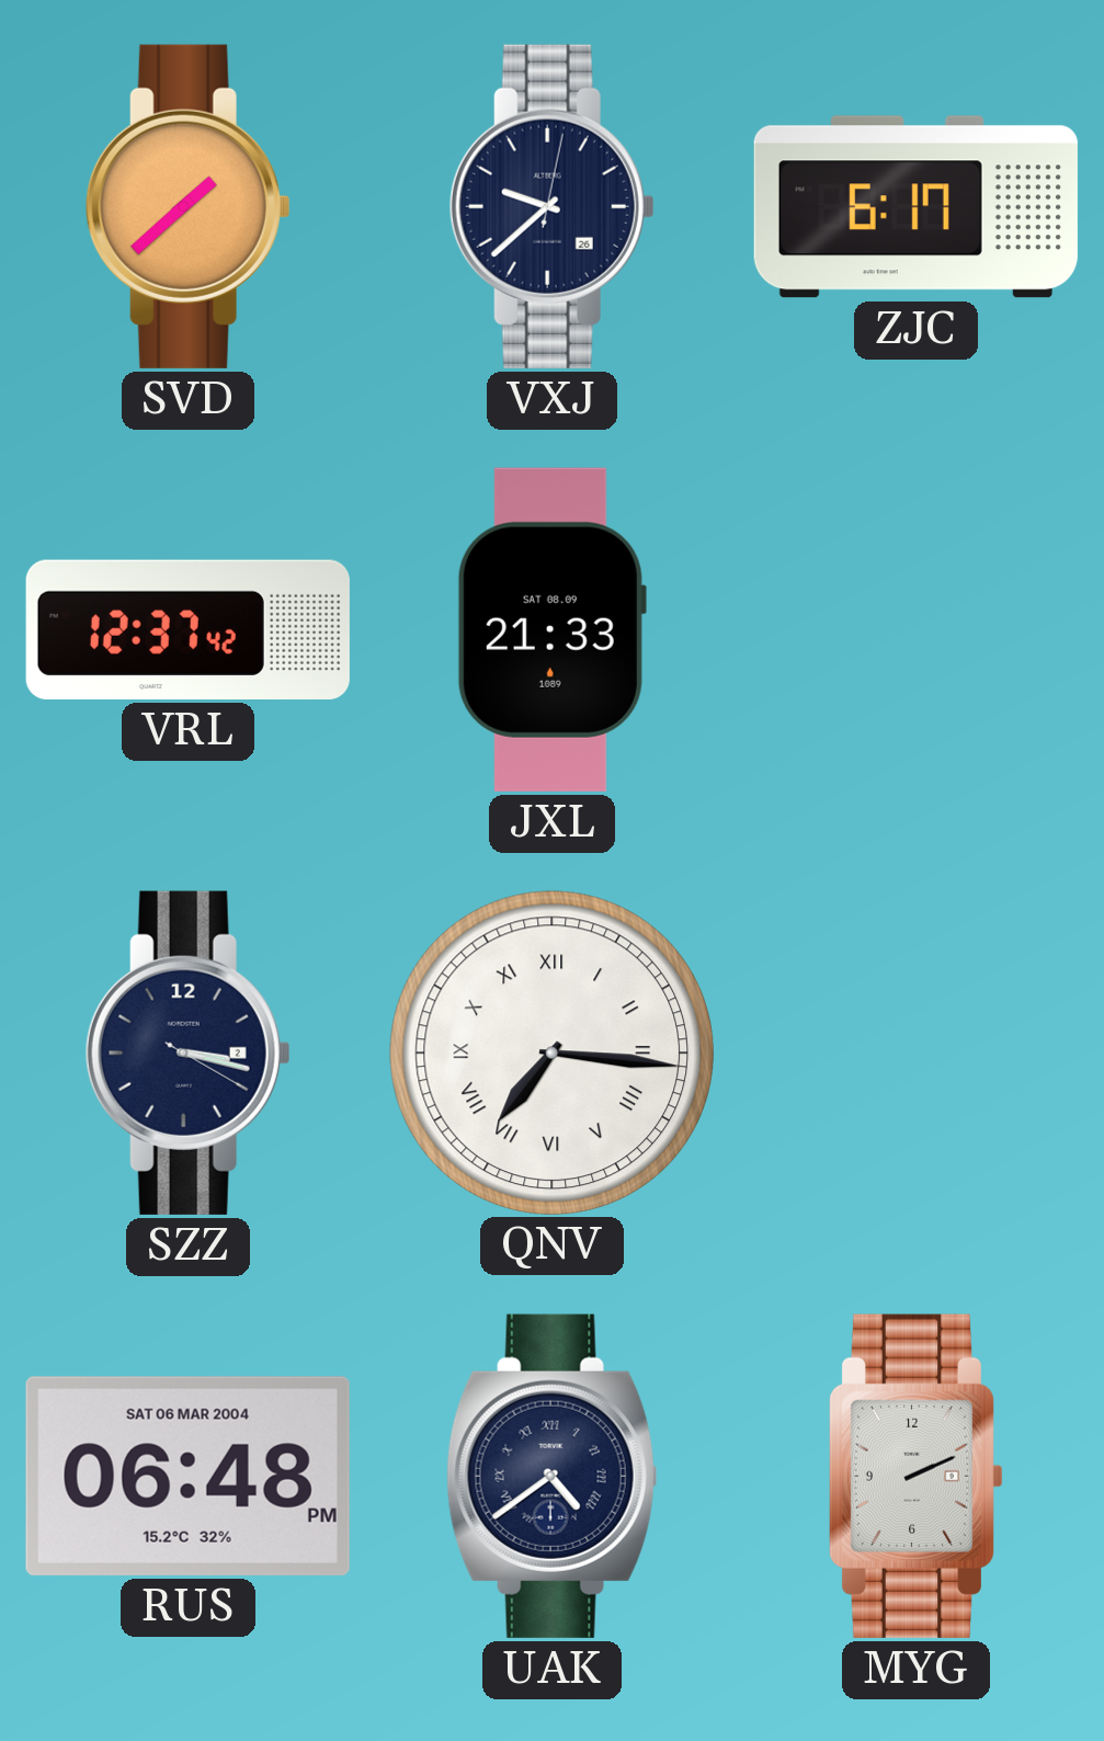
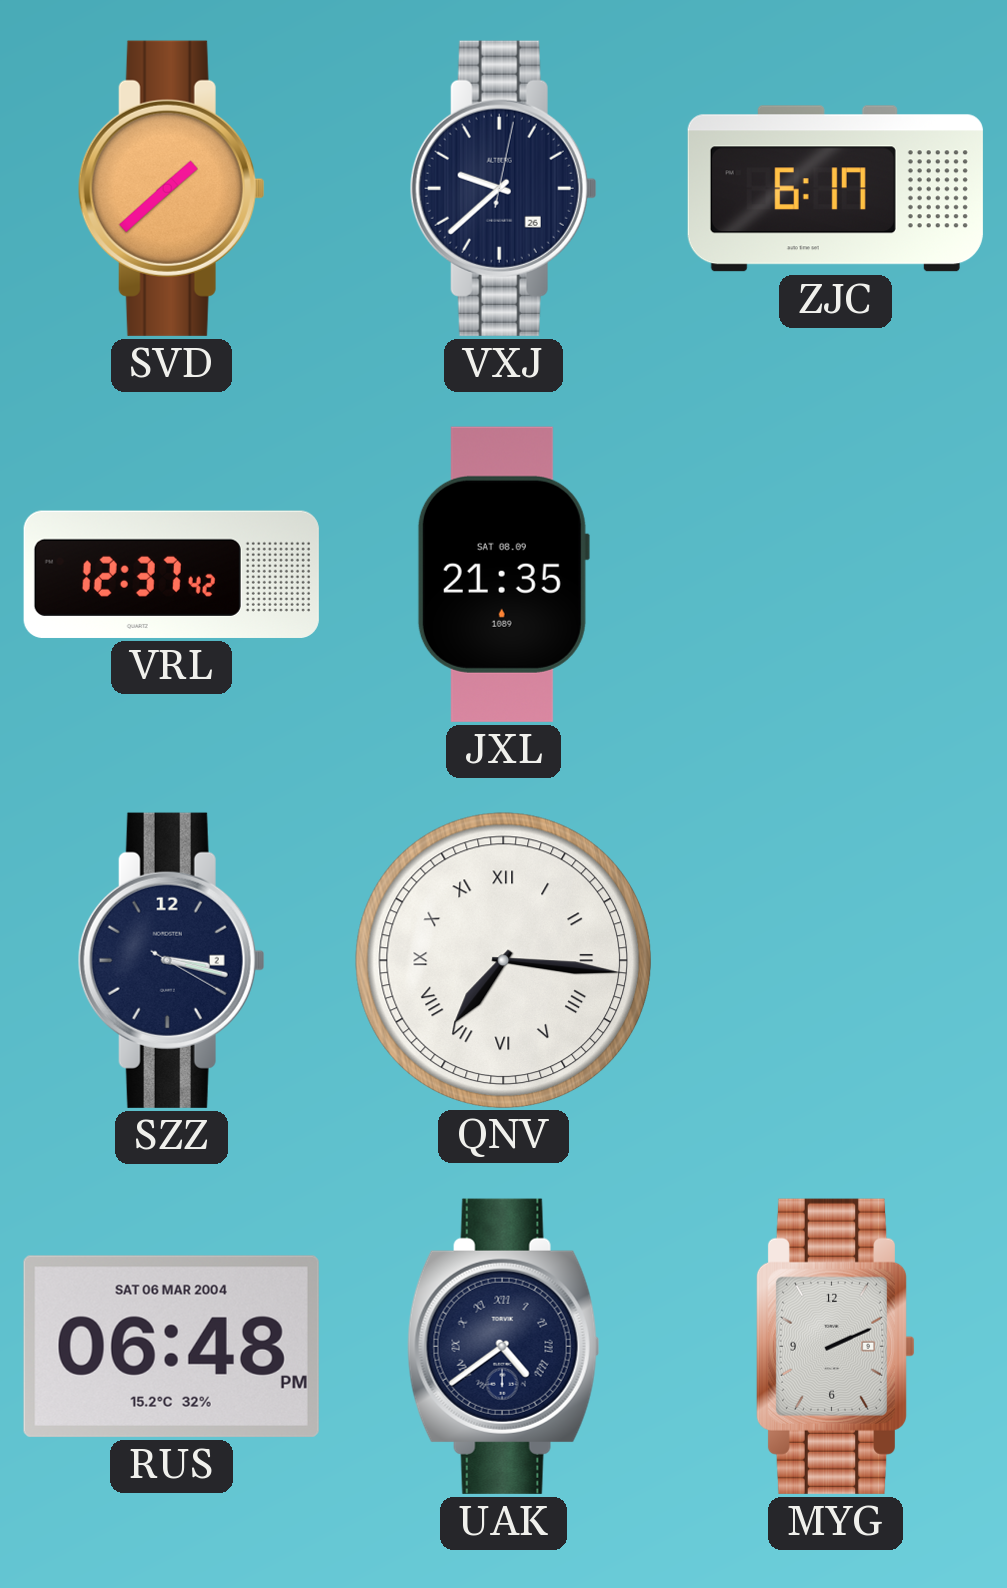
JXL: 21:33 -> 21:35
